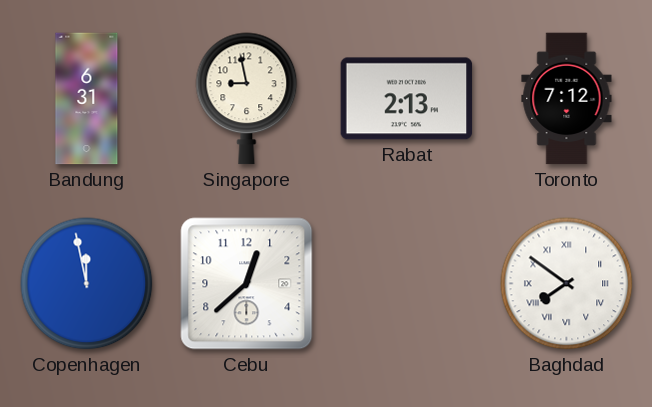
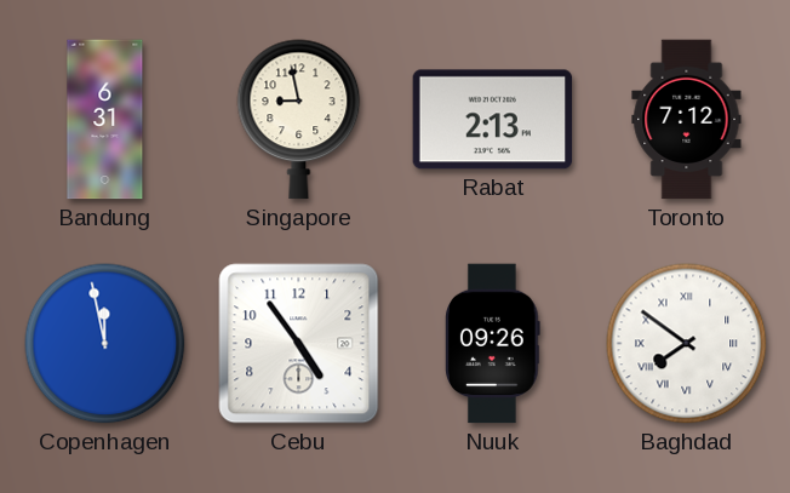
Cebu: 12:38 -> 4:54
Nuuk: none -> 09:26
